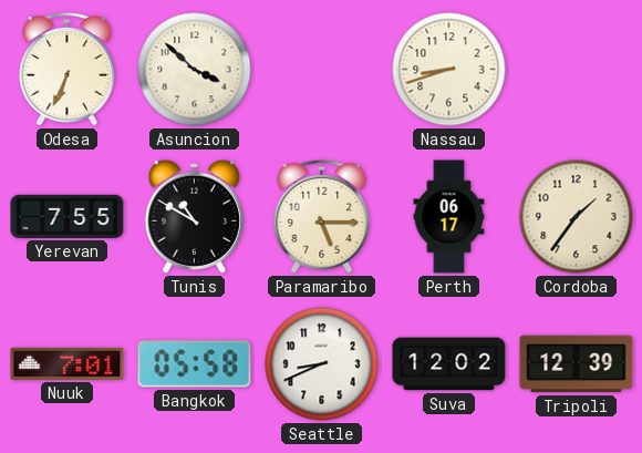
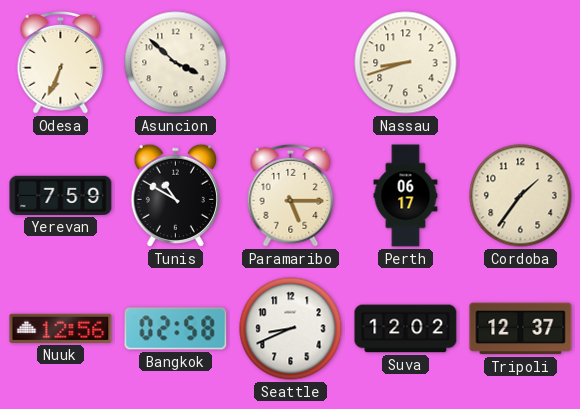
Yerevan: 7:55 -> 7:59
Nuuk: 7:01 -> 12:56
Bangkok: 05:58 -> 02:58
Tripoli: 12:39 -> 12:37
